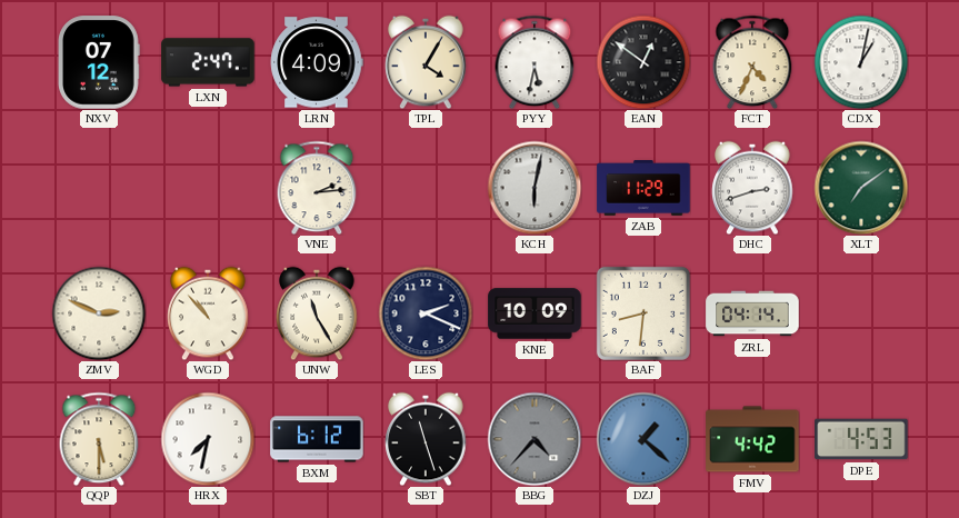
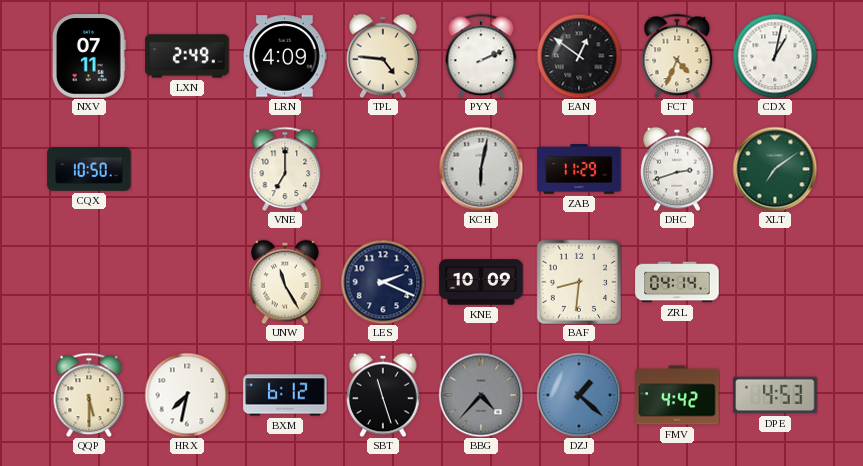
NXV: 07:12 -> 07:11
LXN: 2:47 -> 2:49
TPL: 4:05 -> 4:46
PYY: 5:32 -> 2:11
CQX: none -> 10:50
VNE: 2:14 -> 7:00
ZMV: 2:49 -> none
WGD: 10:53 -> none
